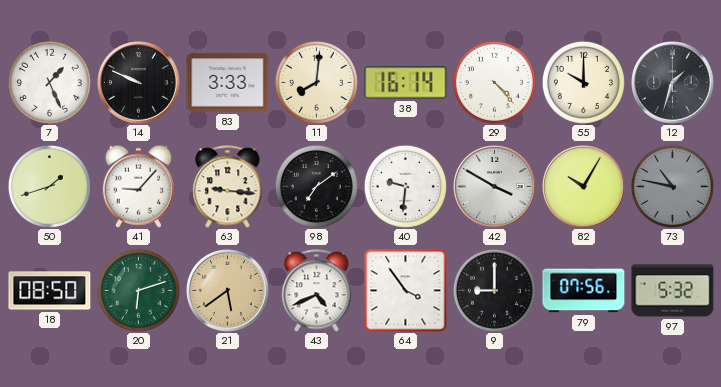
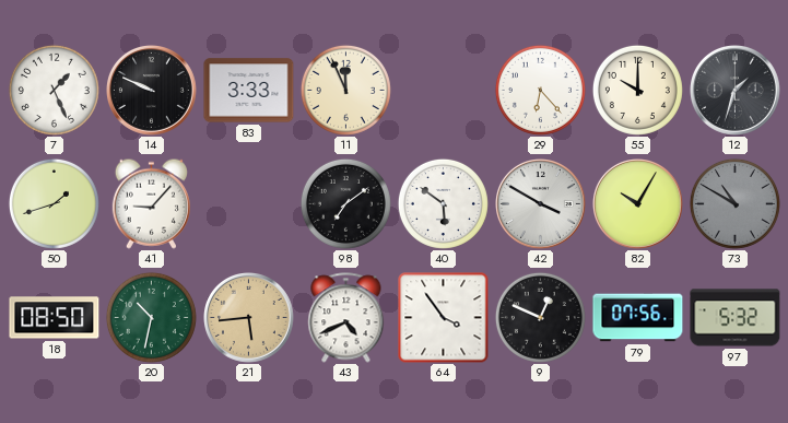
11: 8:01 -> 11:56
38: 16:14 -> none
29: 4:23 -> 6:23
63: 9:16 -> none
40: 9:31 -> 5:51
73: 10:47 -> 10:50
20: 6:12 -> 10:32
21: 5:39 -> 5:44
9: 9:00 -> 12:49
